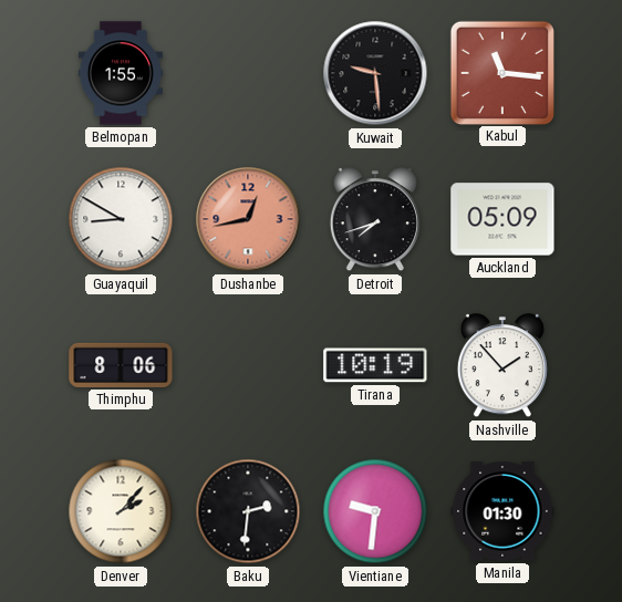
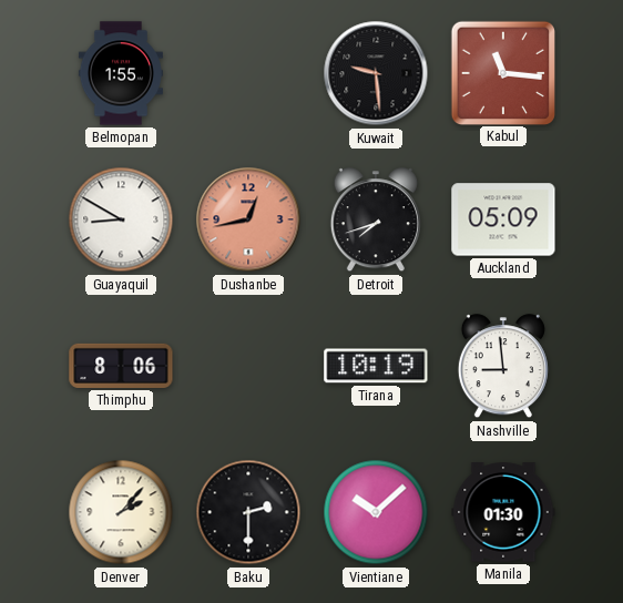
Nashville: 1:53 -> 8:59
Baku: 2:31 -> 2:30
Vientiane: 9:31 -> 10:08
